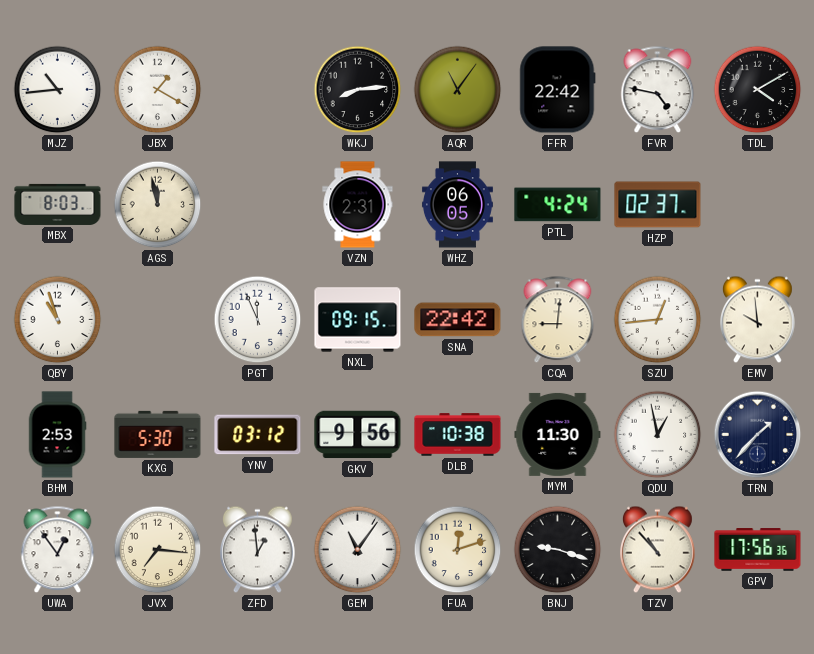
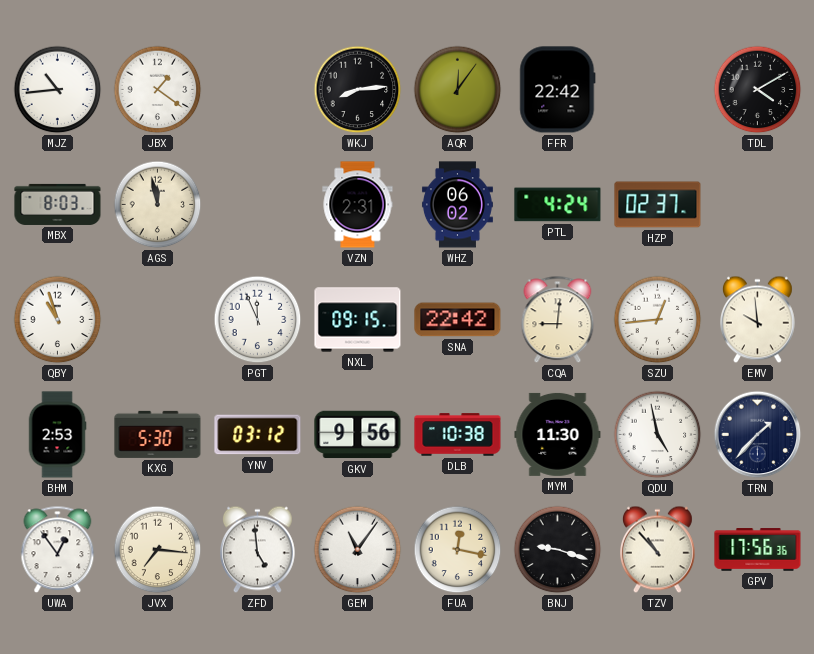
JBX: 1:20 -> 1:21
AQR: 11:06 -> 12:06
FVR: 4:47 -> none
WHZ: 06:05 -> 06:02
QDU: 12:58 -> 4:58
ZFD: 12:59 -> 4:59
FUA: 12:12 -> 12:17
